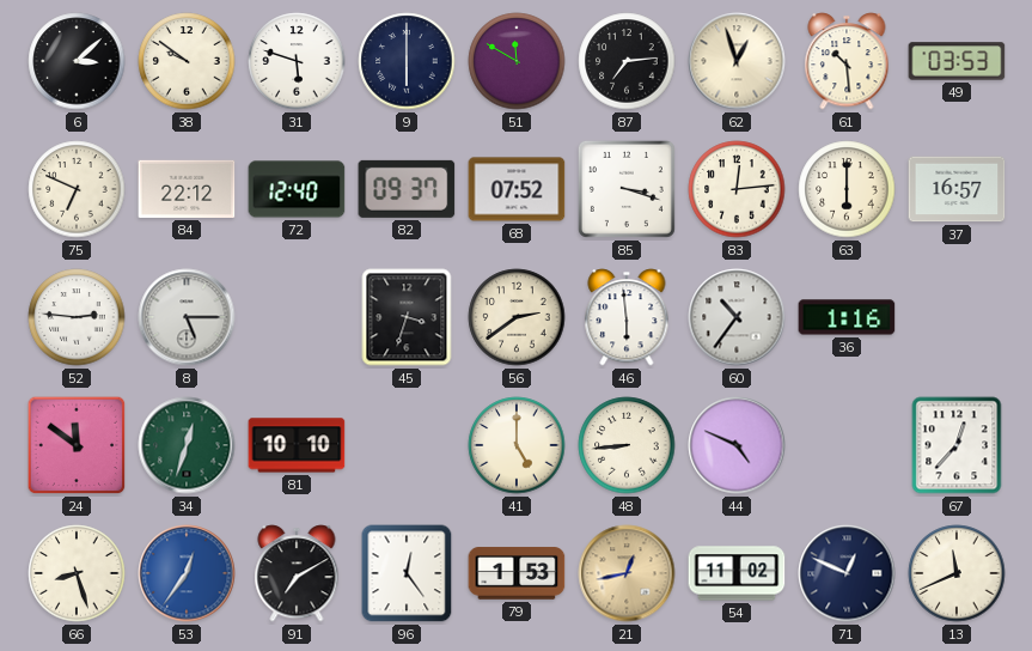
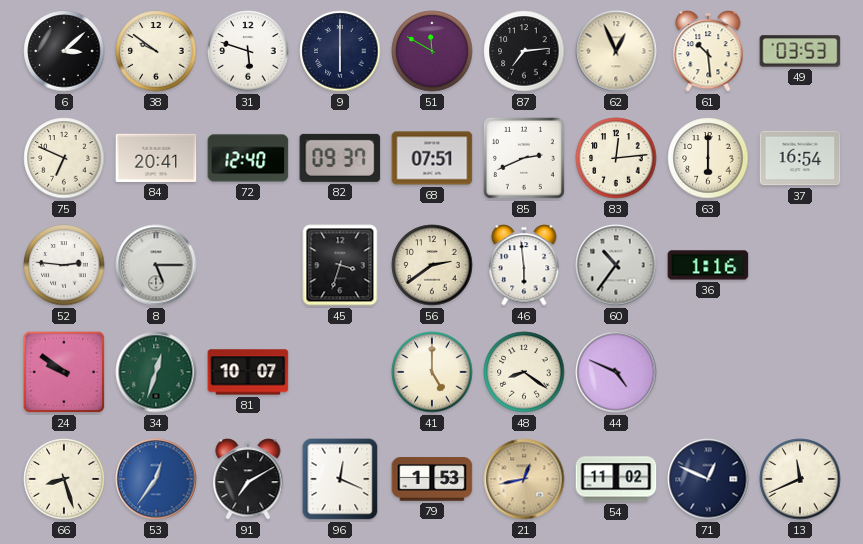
62: 12:57 -> 12:56
84: 22:12 -> 20:41
68: 07:52 -> 07:51
85: 3:18 -> 2:41
37: 16:57 -> 16:54
24: 11:51 -> 9:51
81: 10:10 -> 10:07
48: 8:44 -> 8:21
67: 12:37 -> none
96: 12:24 -> 12:19
